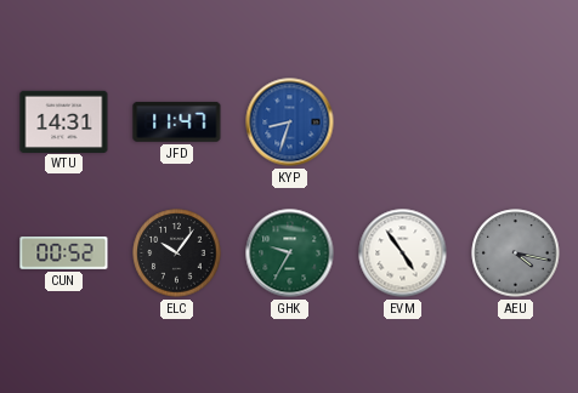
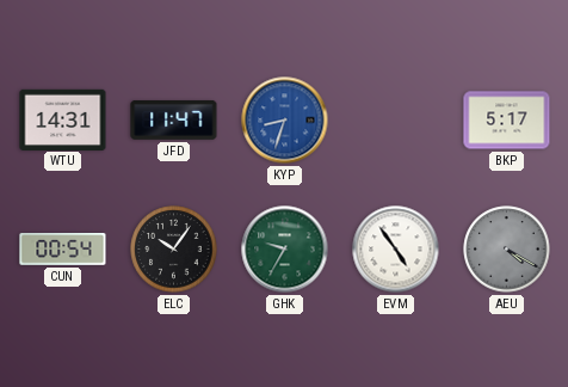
BKP: none -> 5:17
CUN: 00:52 -> 00:54
AEU: 4:17 -> 4:20
